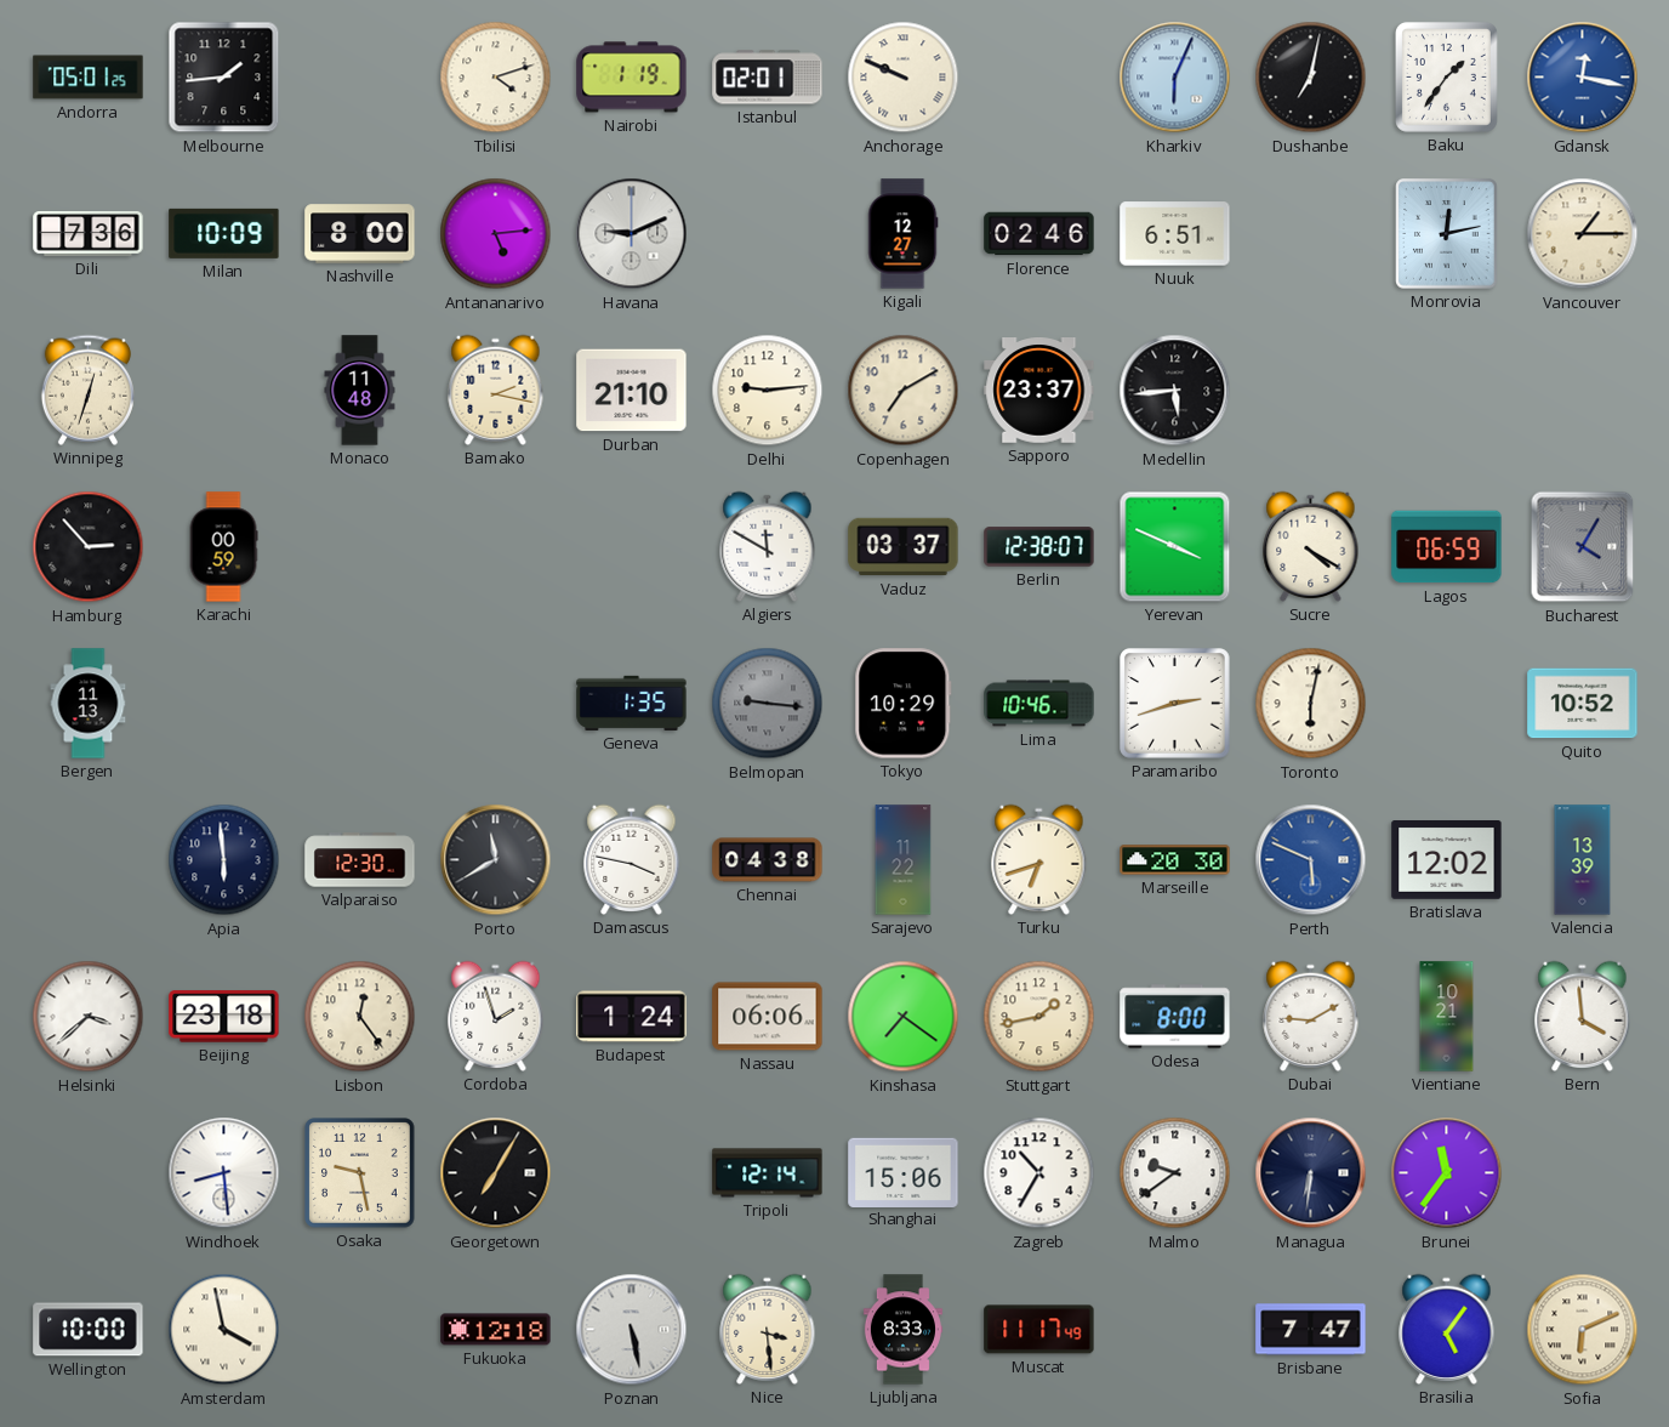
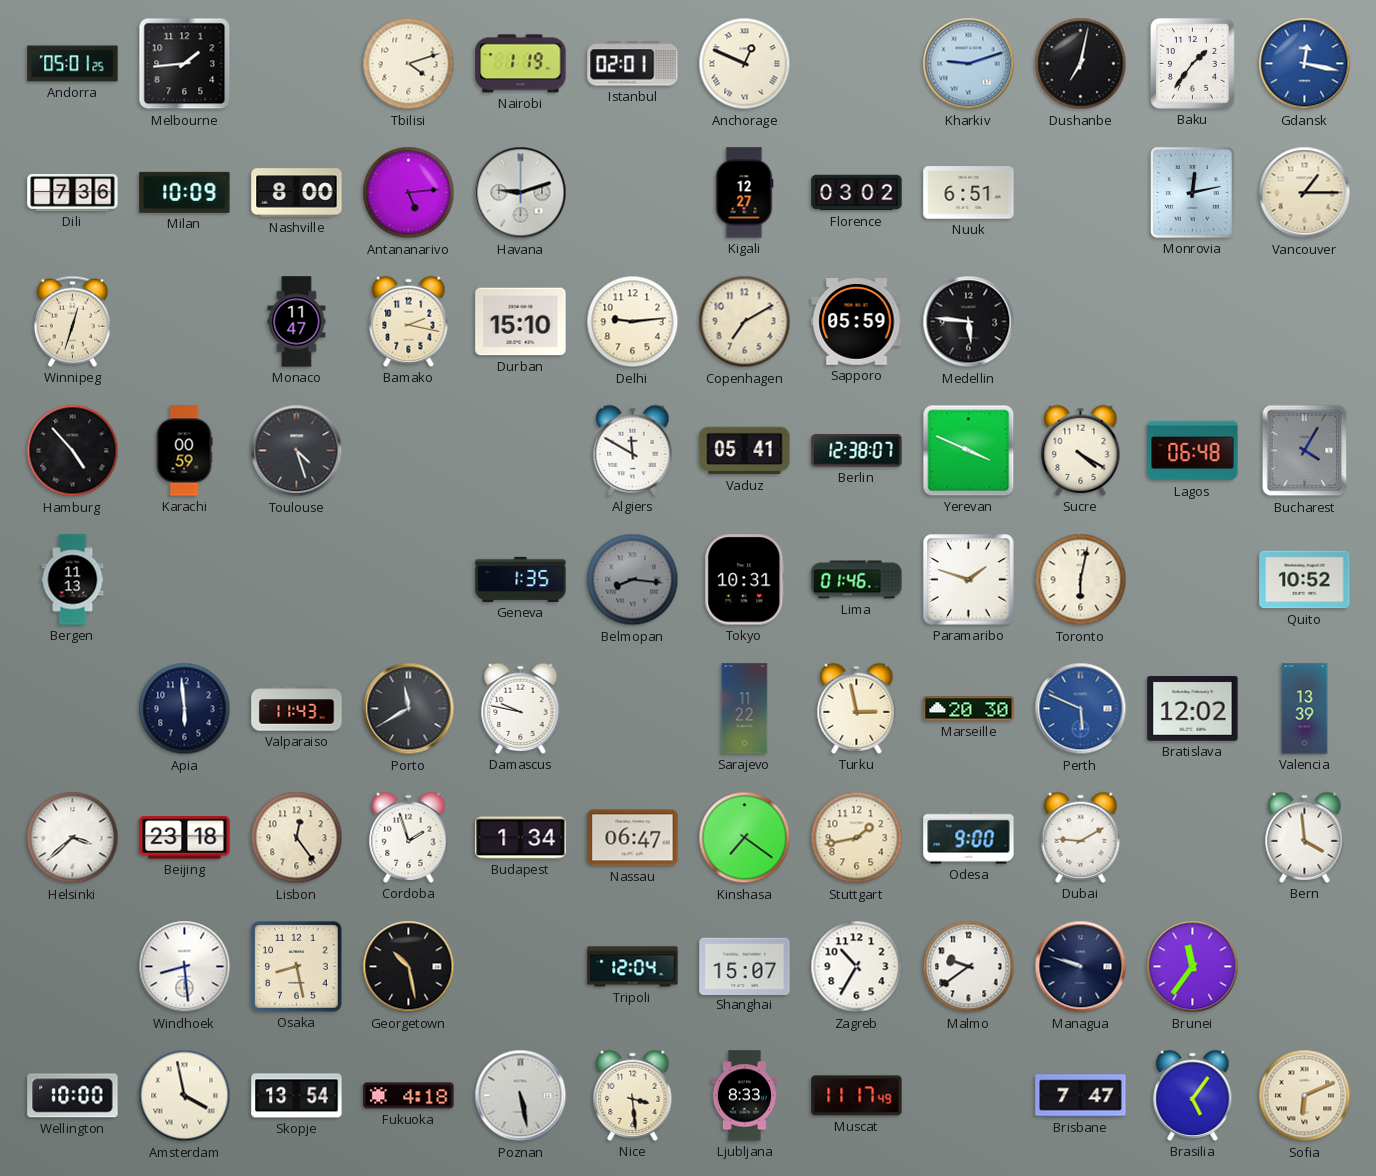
Anchorage: 9:49 -> 12:49
Kharkiv: 6:04 -> 9:12
Havana: 9:11 -> 9:12
Florence: 02:46 -> 03:02
Monaco: 11:48 -> 11:47
Durban: 21:10 -> 15:10
Sapporo: 23:37 -> 05:59
Medellin: 5:44 -> 5:46
Hamburg: 2:53 -> 4:53
Toulouse: none -> 4:27
Vaduz: 03:37 -> 05:41
Lagos: 06:59 -> 06:48
Belmopan: 9:16 -> 8:16
Tokyo: 10:29 -> 10:31
Lima: 10:46 -> 01:46
Paramaribo: 2:42 -> 1:48
Valparaiso: 12:30 -> 11:43
Damascus: 3:47 -> 9:47
Chennai: 04:38 -> none
Turku: 6:42 -> 2:58
Budapest: 1:24 -> 1:34
Nassau: 06:06 -> 06:47
Odesa: 8:00 -> 9:00
Vientiane: 10:21 -> none
Osaka: 9:28 -> 8:28
Georgetown: 7:05 -> 10:28
Tripoli: 12:14 -> 12:04
Shanghai: 15:06 -> 15:07
Managua: 6:31 -> 9:48
Skopje: none -> 13:54
Fukuoka: 12:18 -> 4:18
